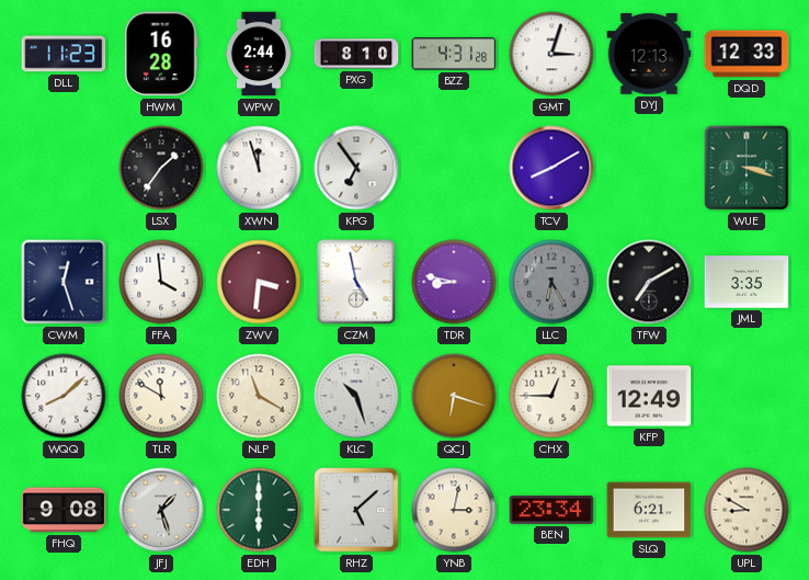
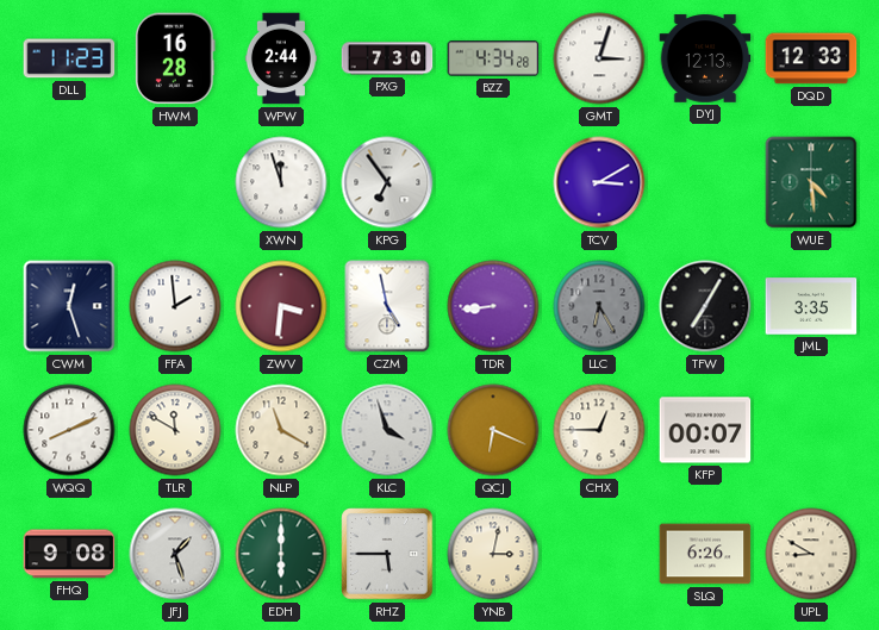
PXG: 8:10 -> 7:30
BZZ: 4:31 -> 4:34
LSX: 1:36 -> none
TCV: 8:10 -> 3:10
WUE: 3:18 -> 4:29
FFA: 3:59 -> 1:59
TDR: 8:47 -> 8:44
TFW: 7:10 -> 7:05
WQQ: 8:08 -> 8:11
KLC: 10:27 -> 3:57
QCJ: 6:18 -> 6:19
KFP: 12:49 -> 00:07
RHZ: 5:08 -> 5:45
BEN: 23:34 -> none
SLQ: 6:21 -> 6:26
